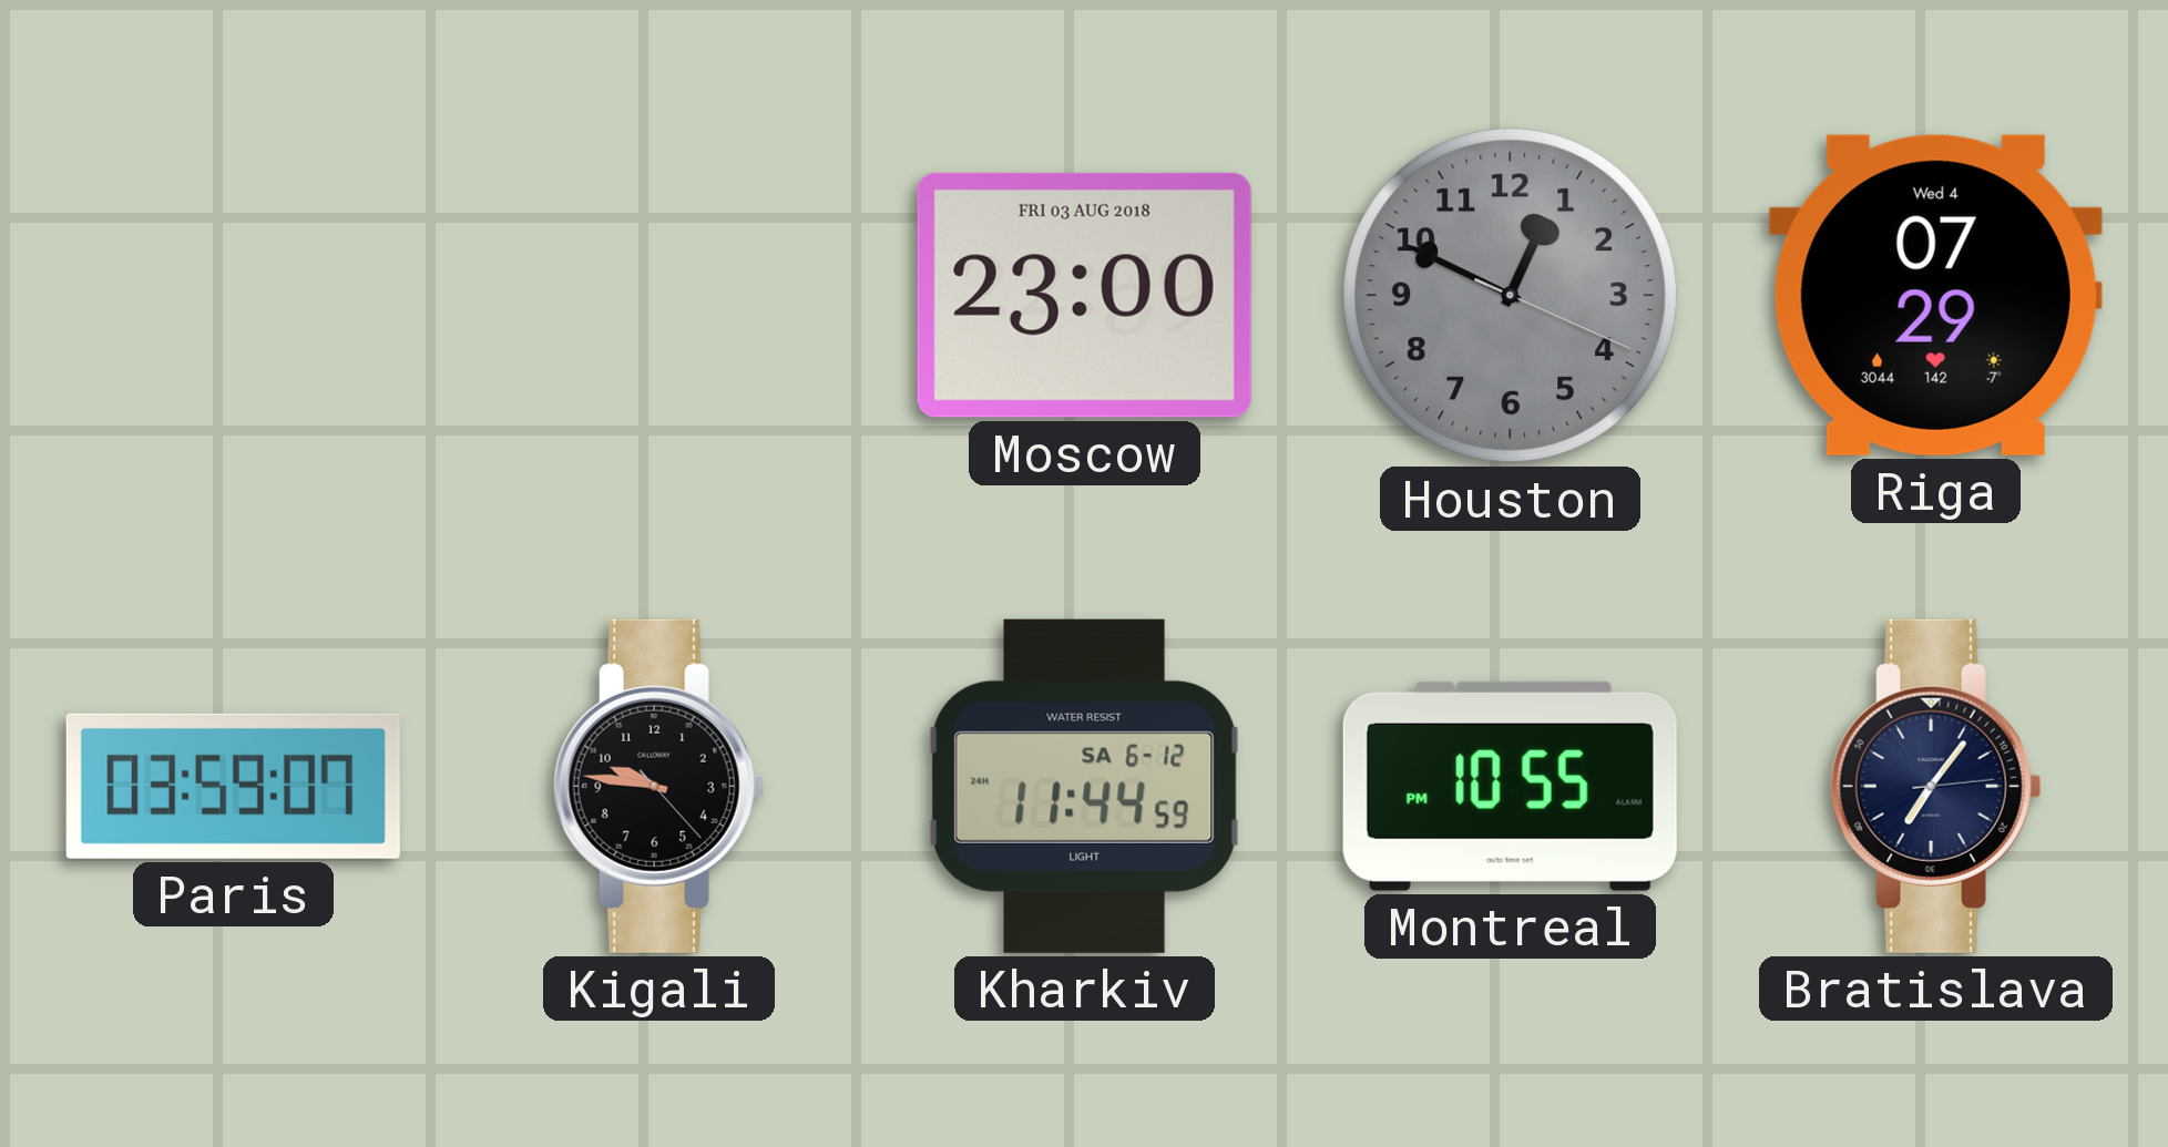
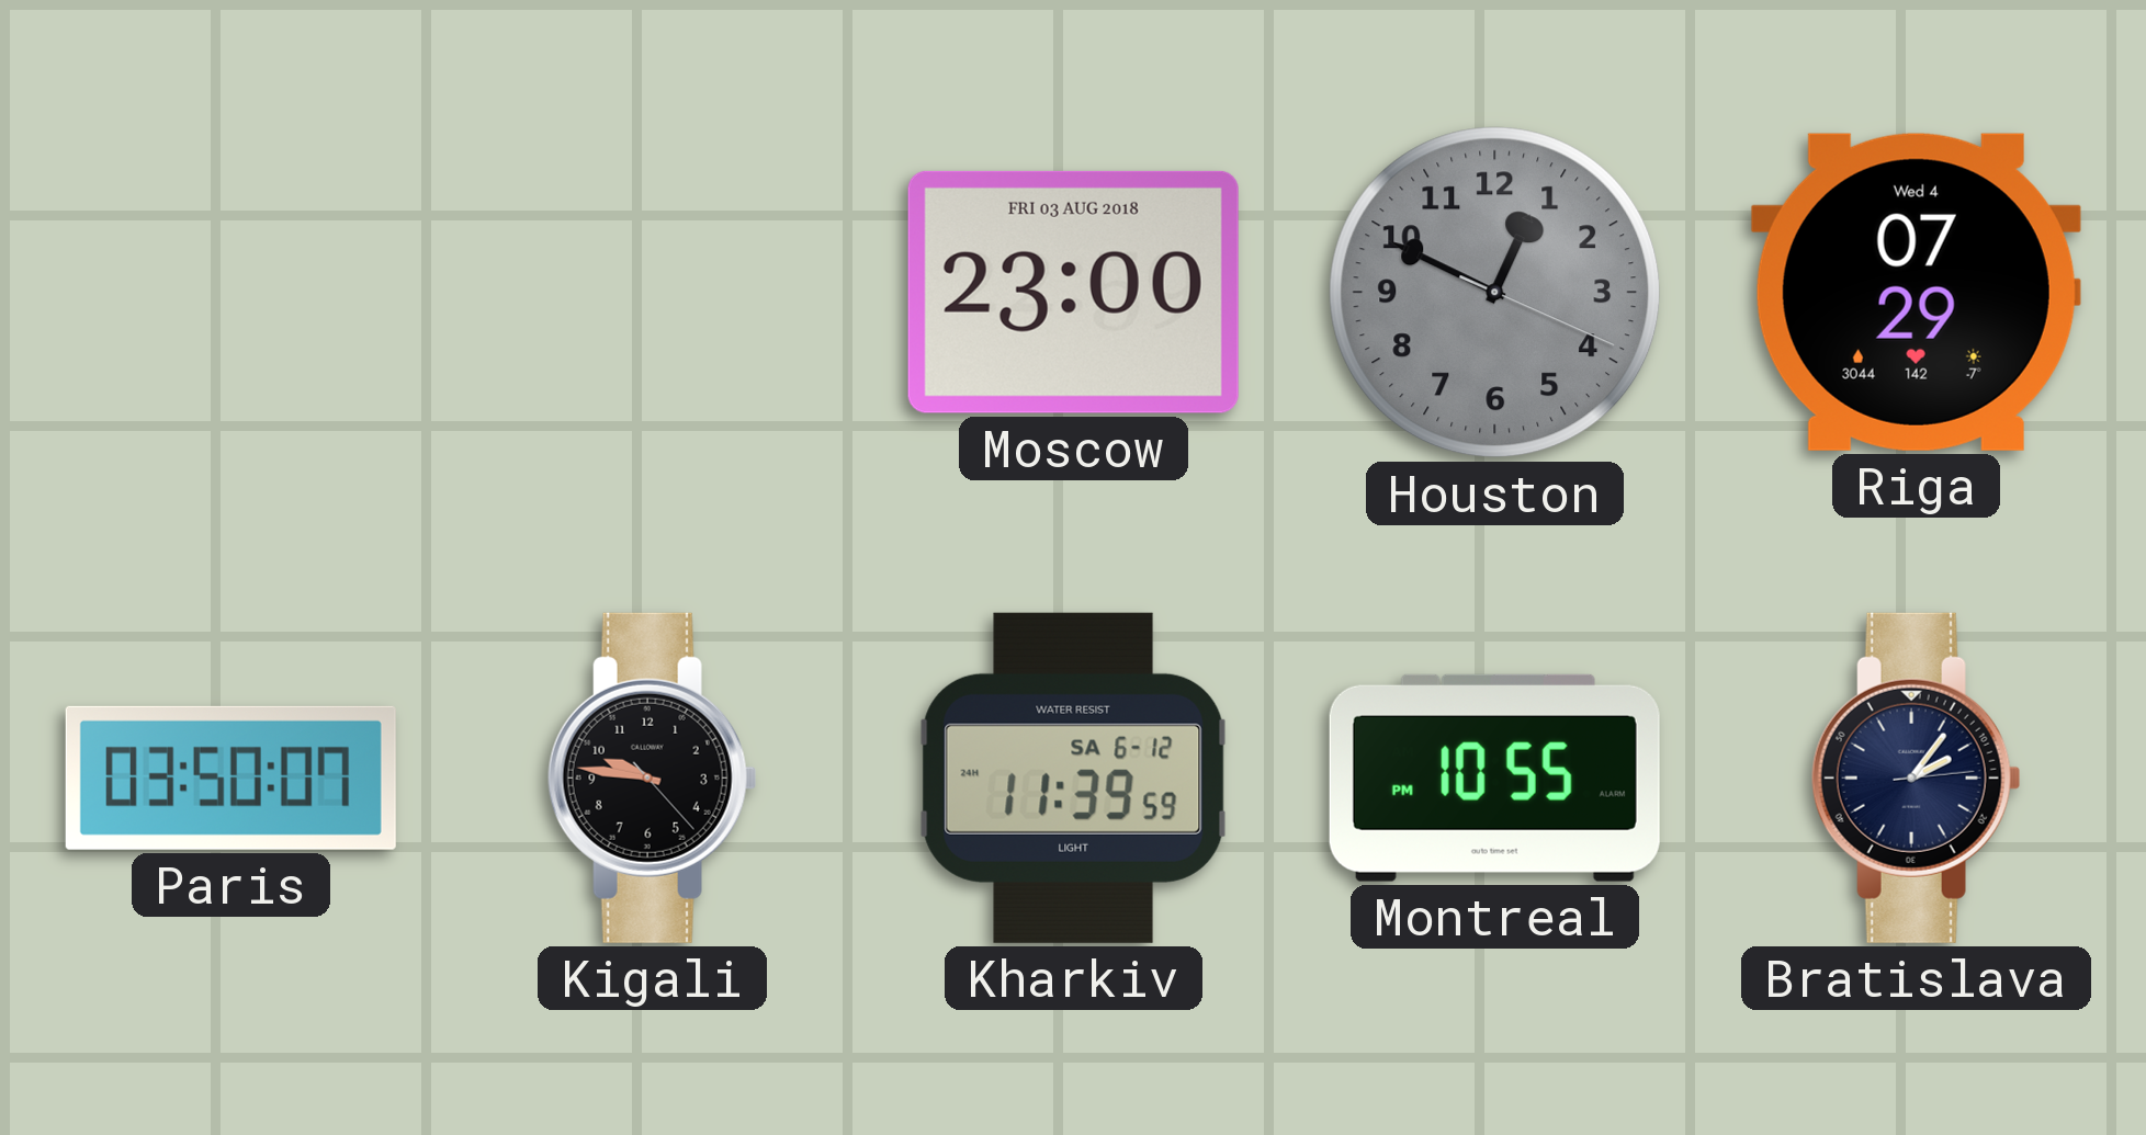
Paris: 03:59 -> 03:50
Kharkiv: 11:44 -> 11:39
Bratislava: 7:06 -> 2:06
